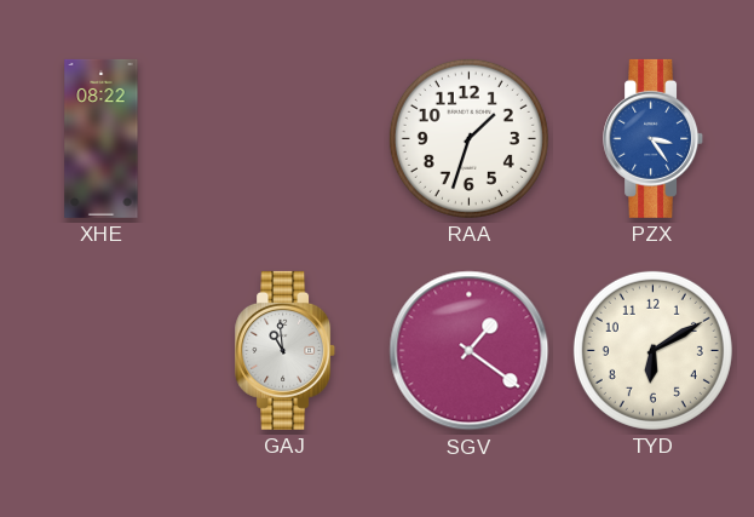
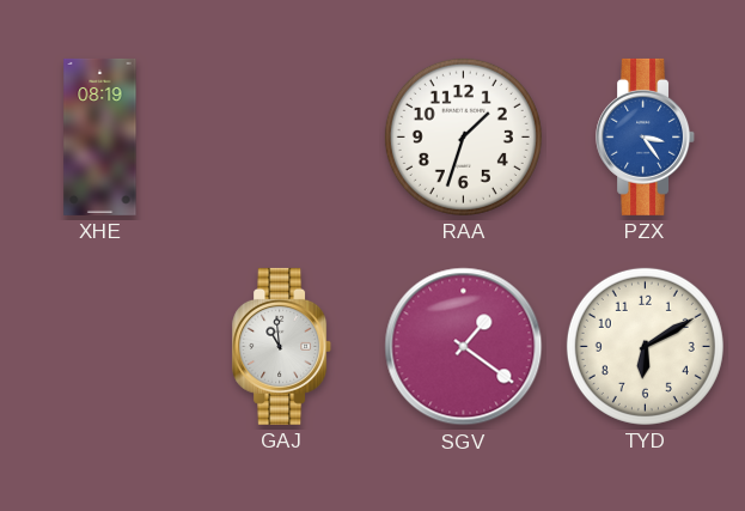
XHE: 08:22 -> 08:19
